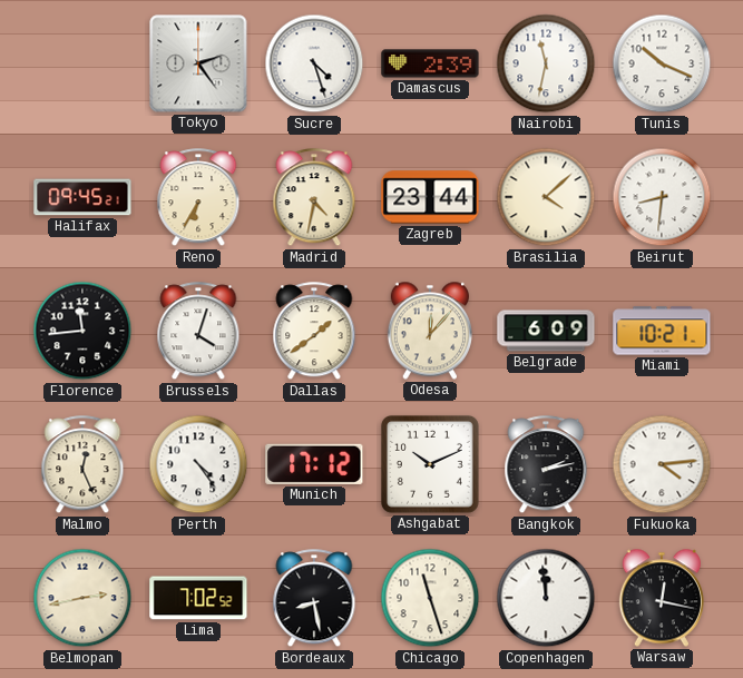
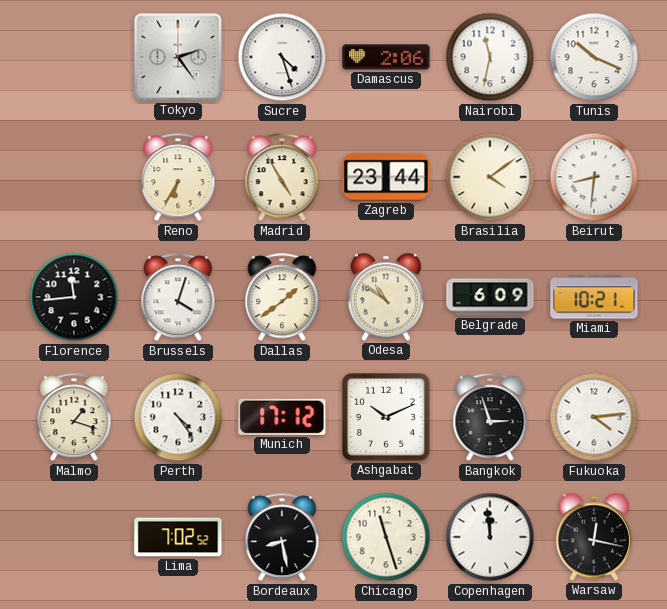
Damascus: 2:39 -> 2:06
Halifax: 09:45 -> none
Madrid: 4:32 -> 4:55
Brasilia: 4:08 -> 4:09
Odesa: 12:07 -> 10:51
Malmo: 12:26 -> 1:18
Bangkok: 2:13 -> 2:57
Belmopan: 2:43 -> none
